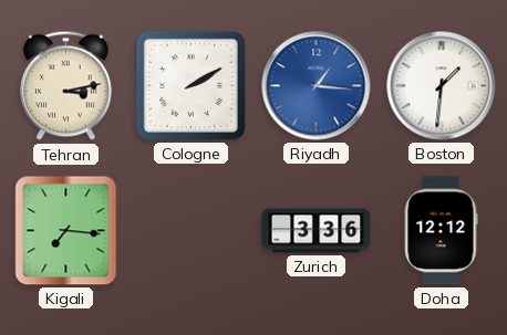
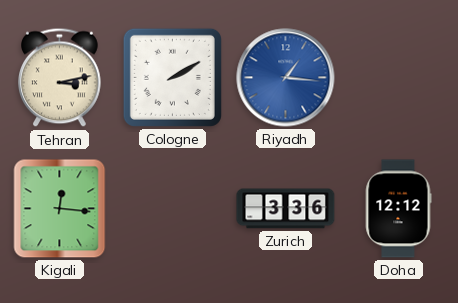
Boston: 1:31 -> none
Kigali: 7:16 -> 12:16
